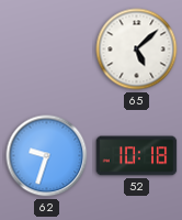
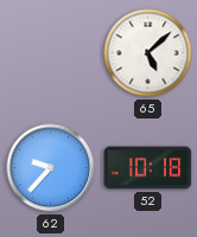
62: 9:33 -> 9:37
